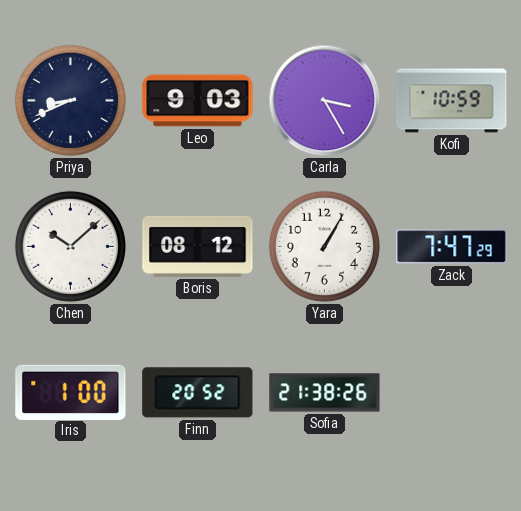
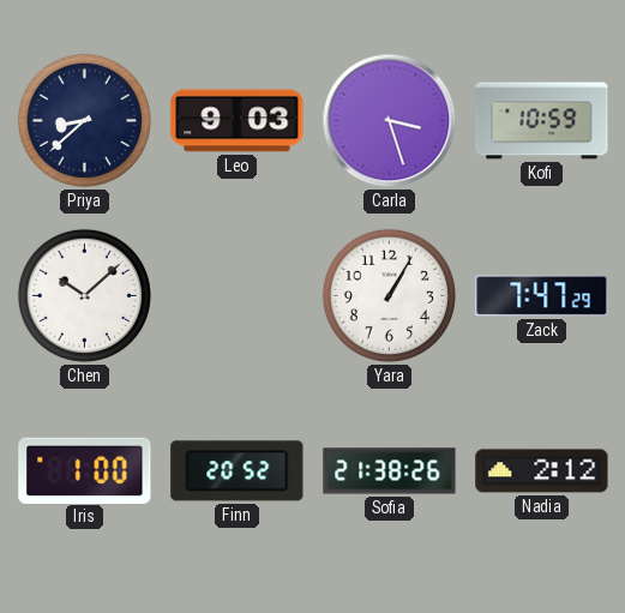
Priya: 8:41 -> 8:38
Carla: 3:25 -> 3:27
Boris: 08:12 -> none
Nadia: none -> 2:12
